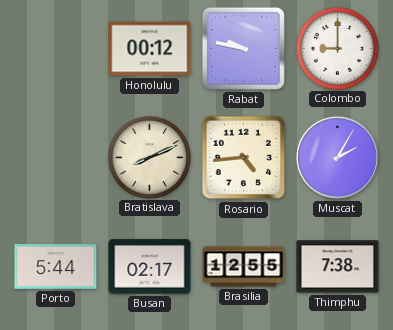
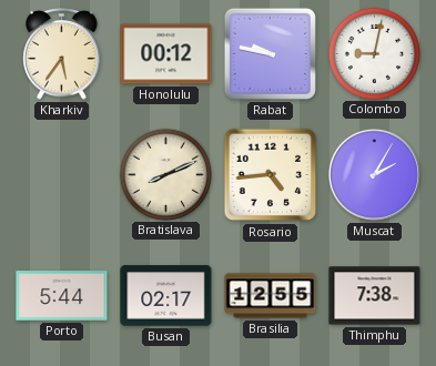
Kharkiv: none -> 5:36
Colombo: 9:00 -> 9:02
